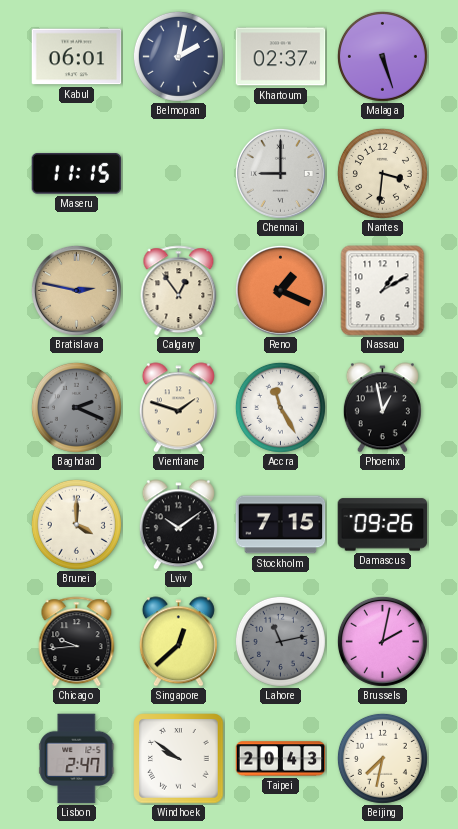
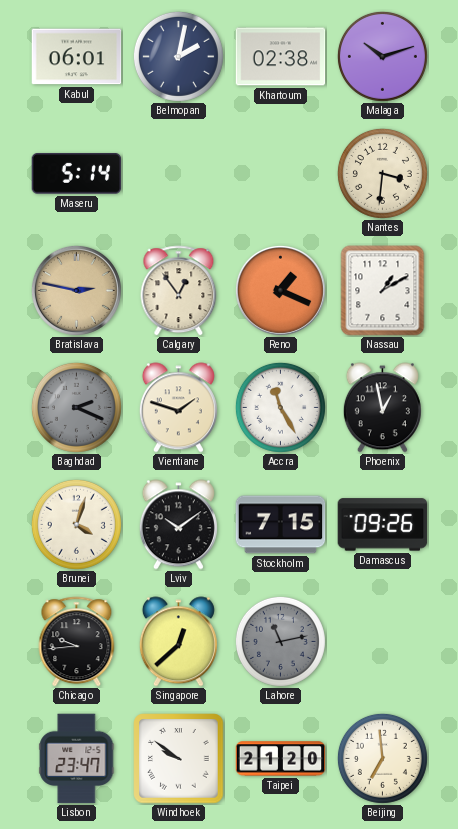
Khartoum: 02:37 -> 02:38
Malaga: 5:27 -> 10:12
Maseru: 11:15 -> 5:14
Chennai: 9:00 -> none
Brunei: 4:00 -> 4:03
Brussels: 2:02 -> none
Lisbon: 2:47 -> 23:47
Taipei: 20:43 -> 21:20
Beijing: 7:32 -> 6:59
